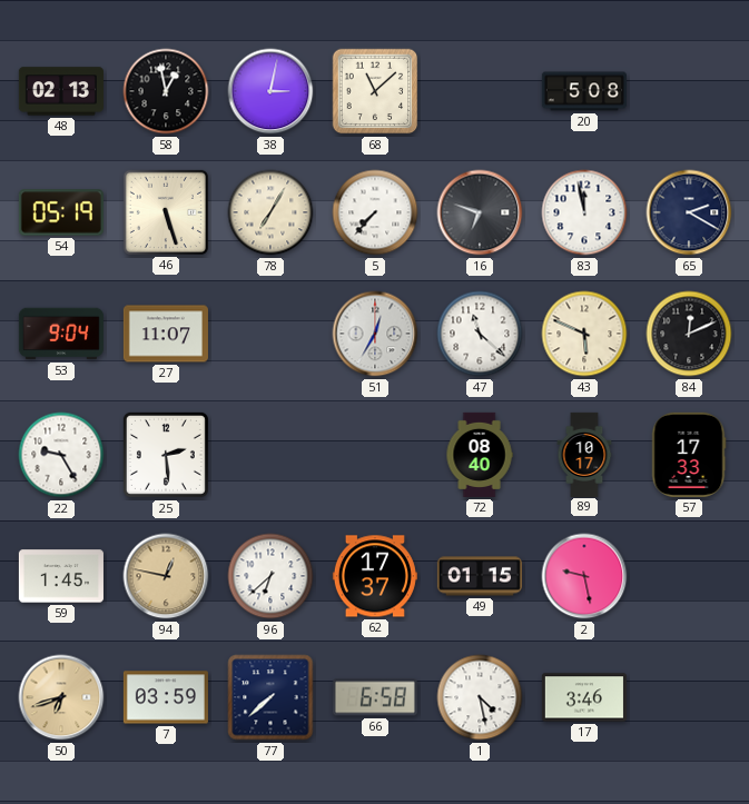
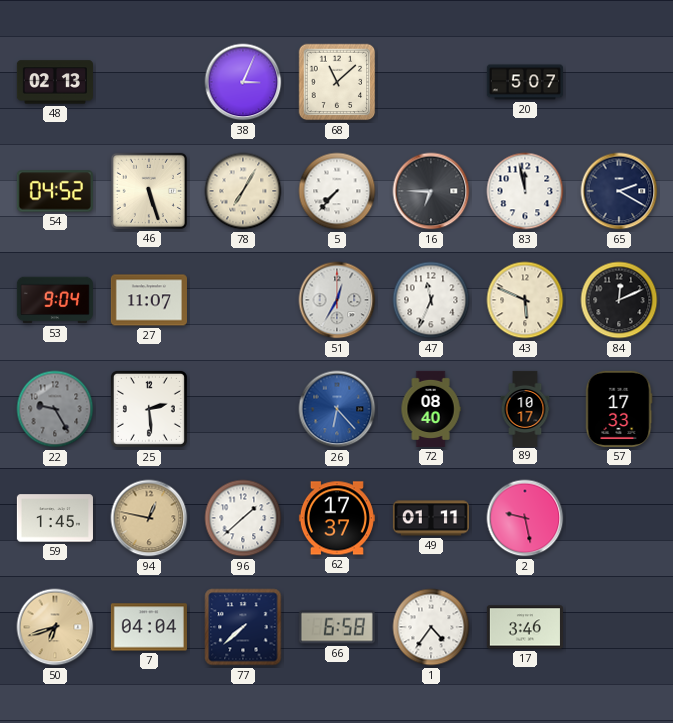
58: 12:58 -> none
38: 3:02 -> 3:04
20: 5:08 -> 5:07
54: 05:19 -> 04:52
16: 6:48 -> 6:45
47: 11:22 -> 11:34
22 dial: white -> grey
26: none -> 6:23
96: 6:38 -> 1:38
49: 01:15 -> 01:11
7: 03:59 -> 04:04
1: 4:28 -> 4:36
